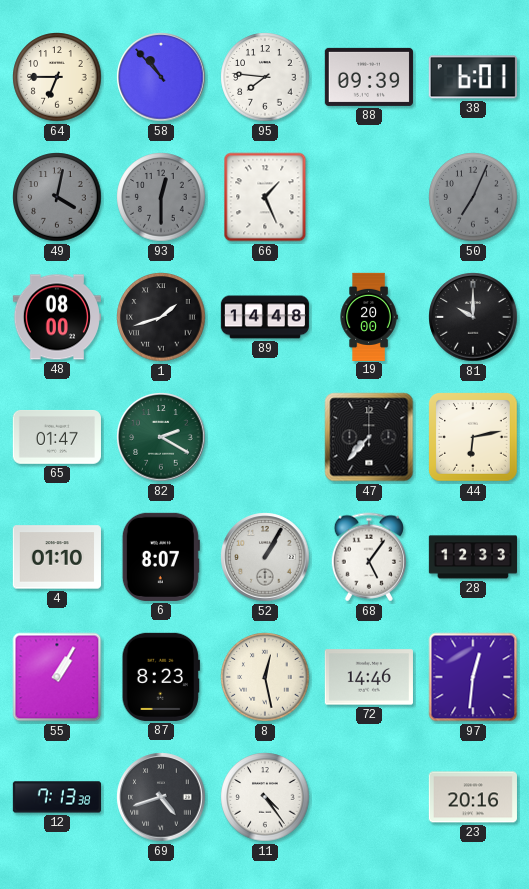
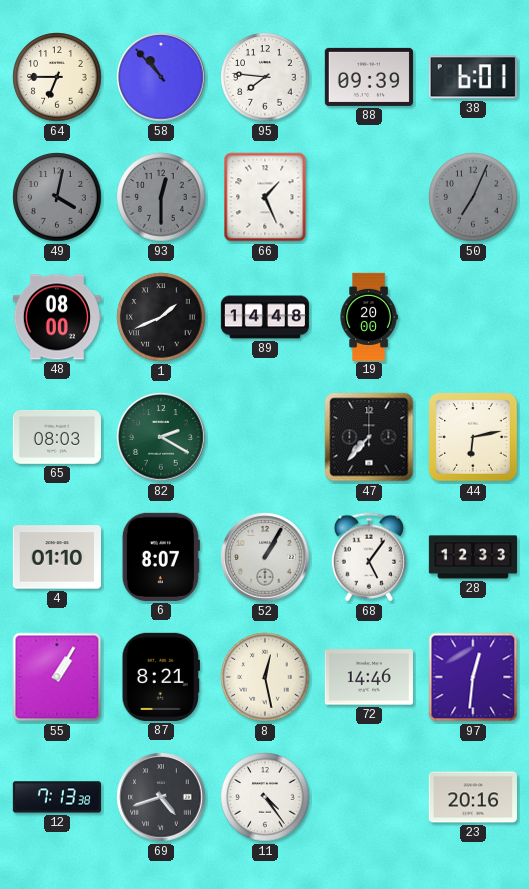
1: 1:42 -> 1:41
81: 10:00 -> none
65: 01:47 -> 08:03
87: 8:23 -> 8:21
